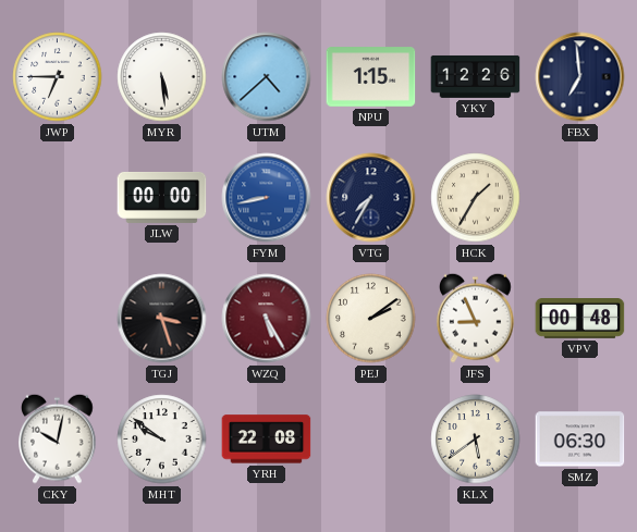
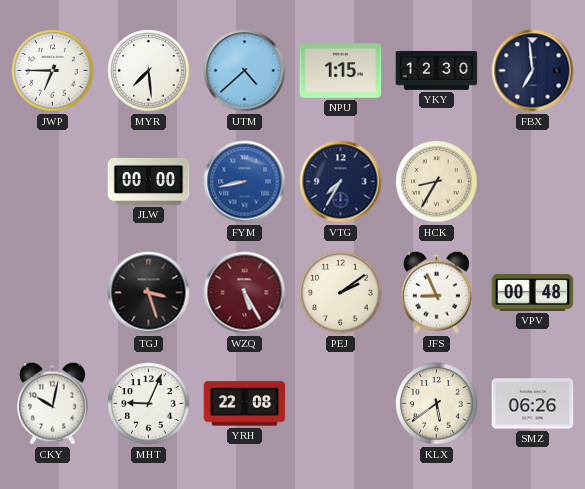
MYR: 5:29 -> 7:29
YKY: 12:26 -> 12:30
HCK: 1:35 -> 8:35
MHT: 9:51 -> 9:04
SMZ: 06:30 -> 06:26
